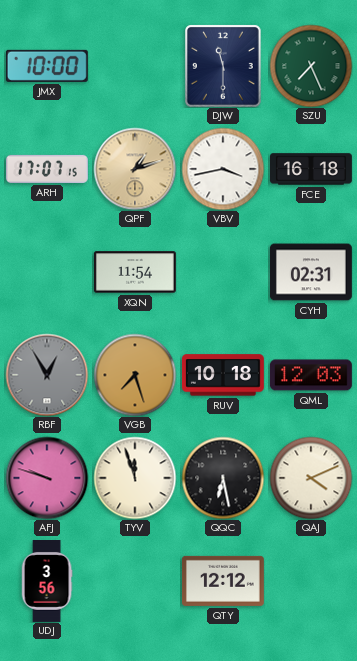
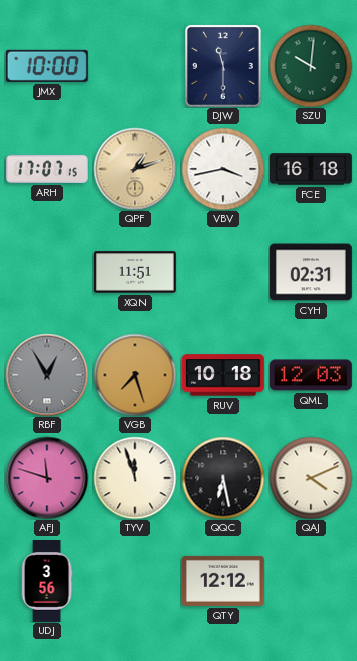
SZU: 7:26 -> 10:01
XQN: 11:54 -> 11:51
AFJ: 9:48 -> 11:48
